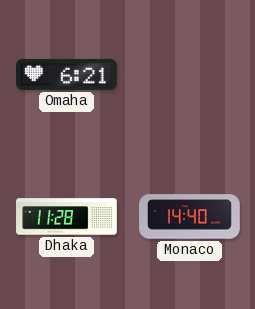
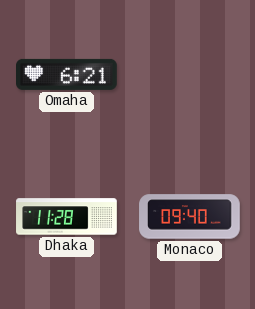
Monaco: 14:40 -> 09:40
